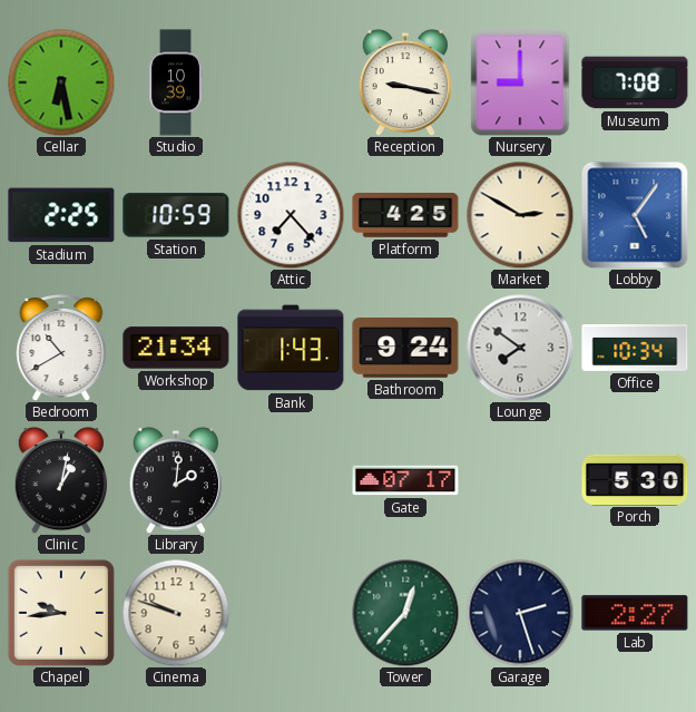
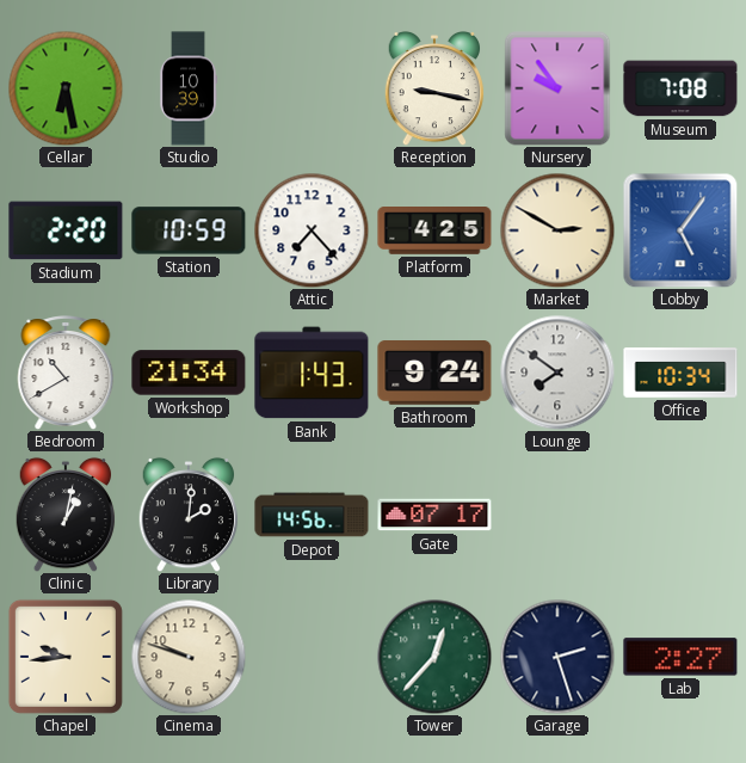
Nursery: 9:00 -> 9:54
Stadium: 2:25 -> 2:20
Depot: none -> 14:56
Porch: 5:30 -> none
